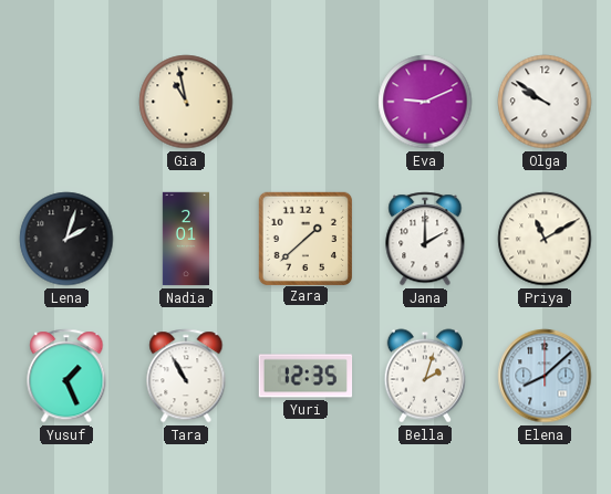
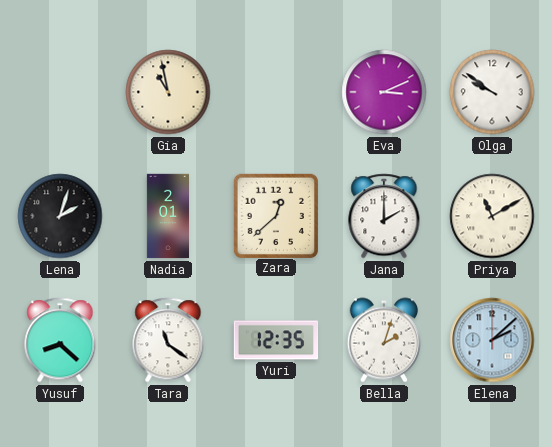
Eva: 9:11 -> 3:11
Zara: 1:38 -> 12:38
Yusuf: 1:26 -> 8:22
Tara: 10:55 -> 11:21
Elena: 8:08 -> 2:08
